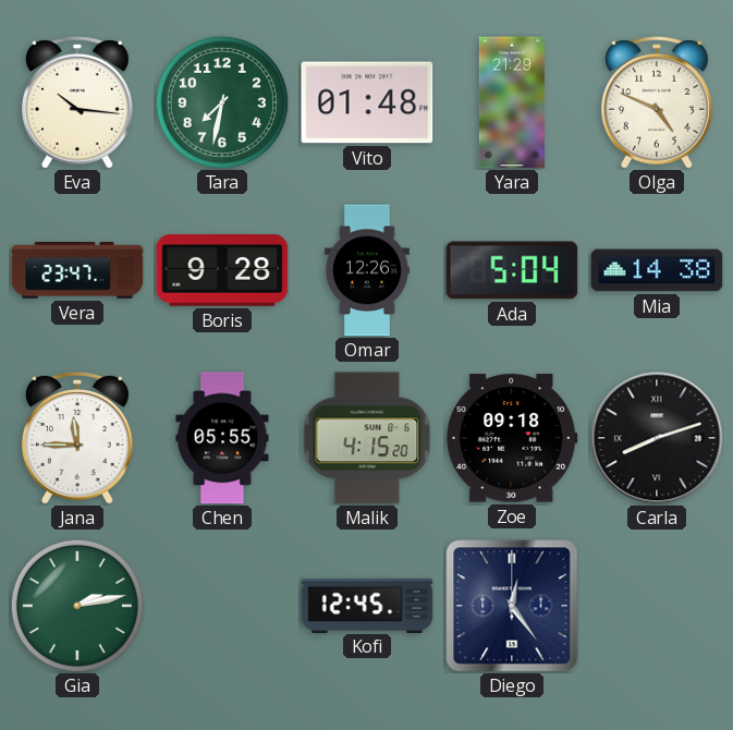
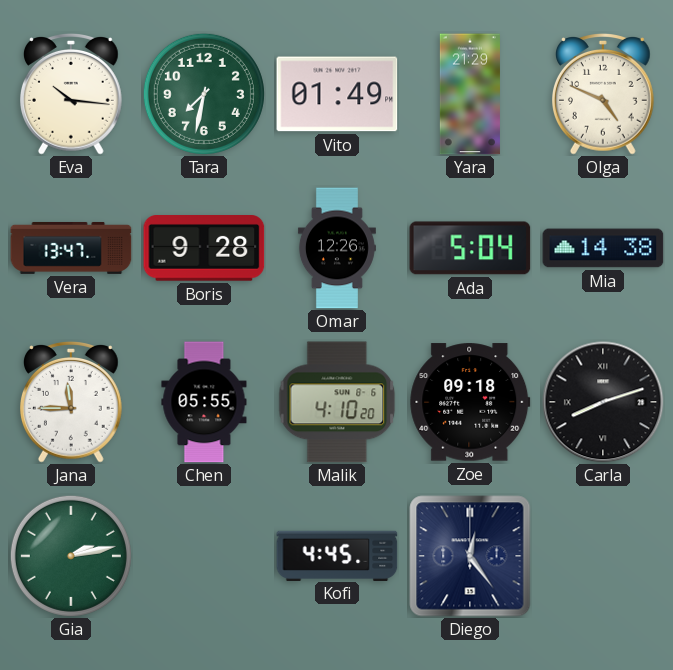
Vito: 01:48 -> 01:49
Vera: 23:47 -> 13:47
Malik: 4:15 -> 4:10
Kofi: 12:45 -> 4:45
